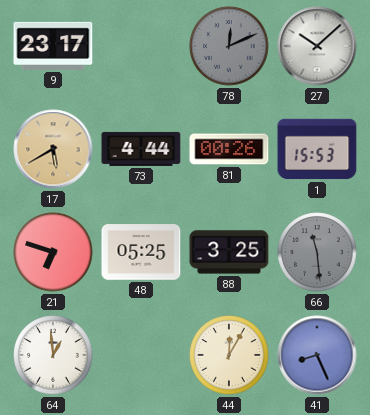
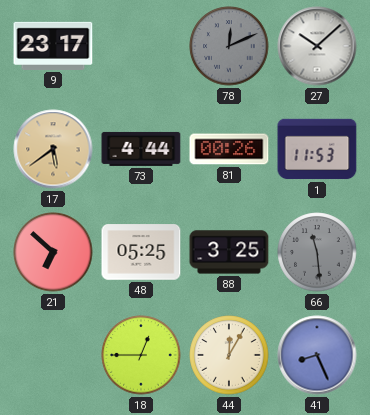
17: 5:40 -> 5:39
1: 15:53 -> 11:53
21: 6:48 -> 6:52
64: 12:59 -> none
18: none -> 12:45
